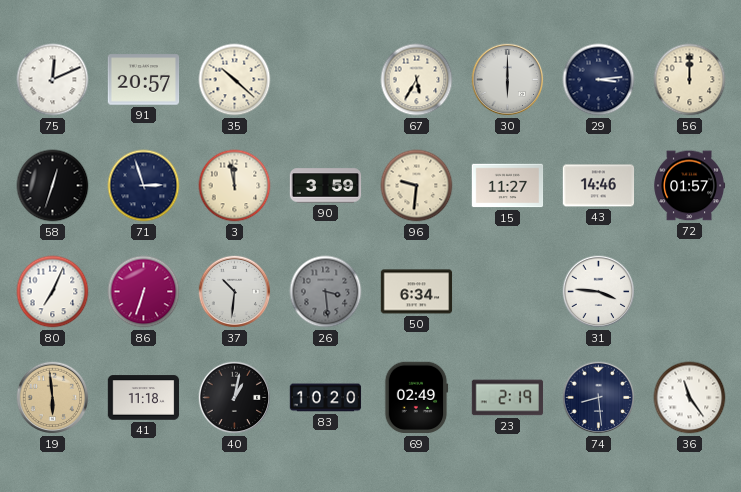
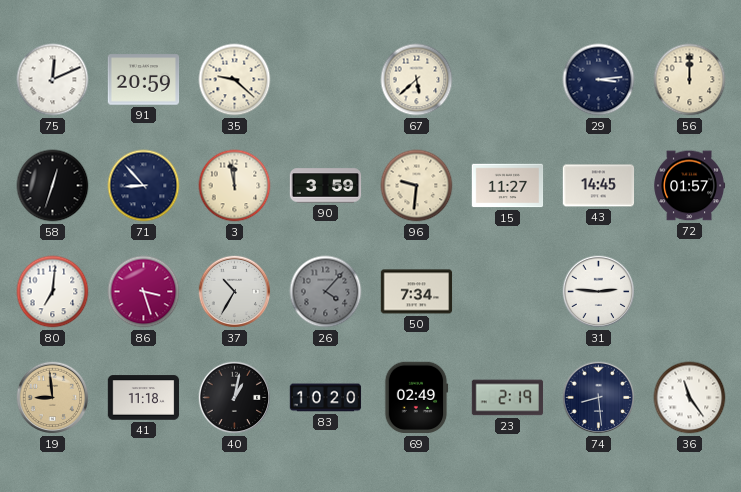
91: 20:57 -> 20:59
35: 10:22 -> 9:22
67: 5:35 -> 5:38
30: 6:00 -> none
71: 2:57 -> 8:53
43: 14:46 -> 14:45
80: 7:04 -> 7:01
86: 6:33 -> 3:27
37: 10:31 -> 10:35
26: 3:29 -> 4:07
50: 6:34 -> 7:34
31: 3:46 -> 2:46
19: 5:59 -> 8:59
